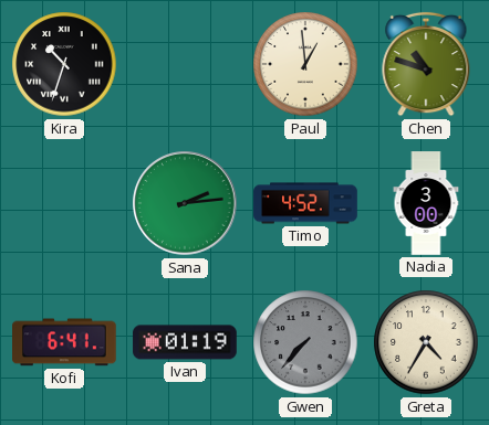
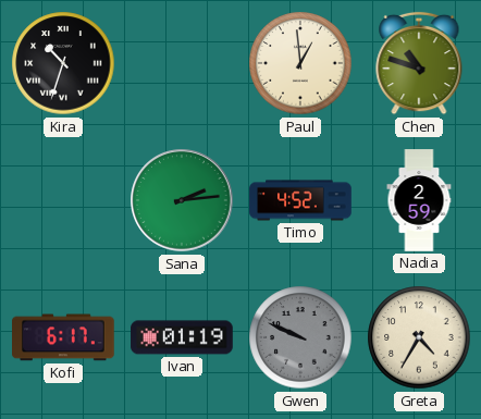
Nadia: 3:00 -> 2:59
Kofi: 6:41 -> 6:17
Gwen: 7:37 -> 9:49
